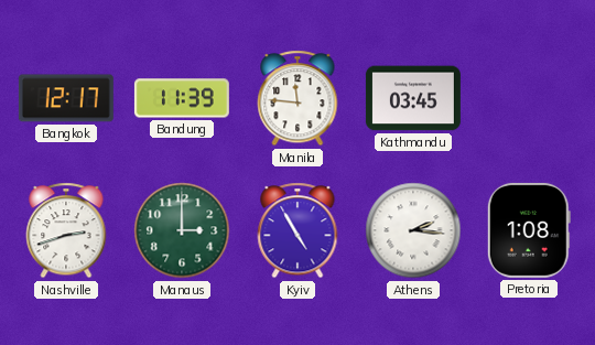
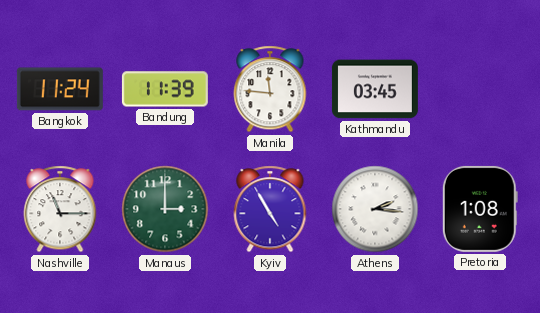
Bangkok: 12:17 -> 11:24
Nashville: 2:42 -> 11:15
